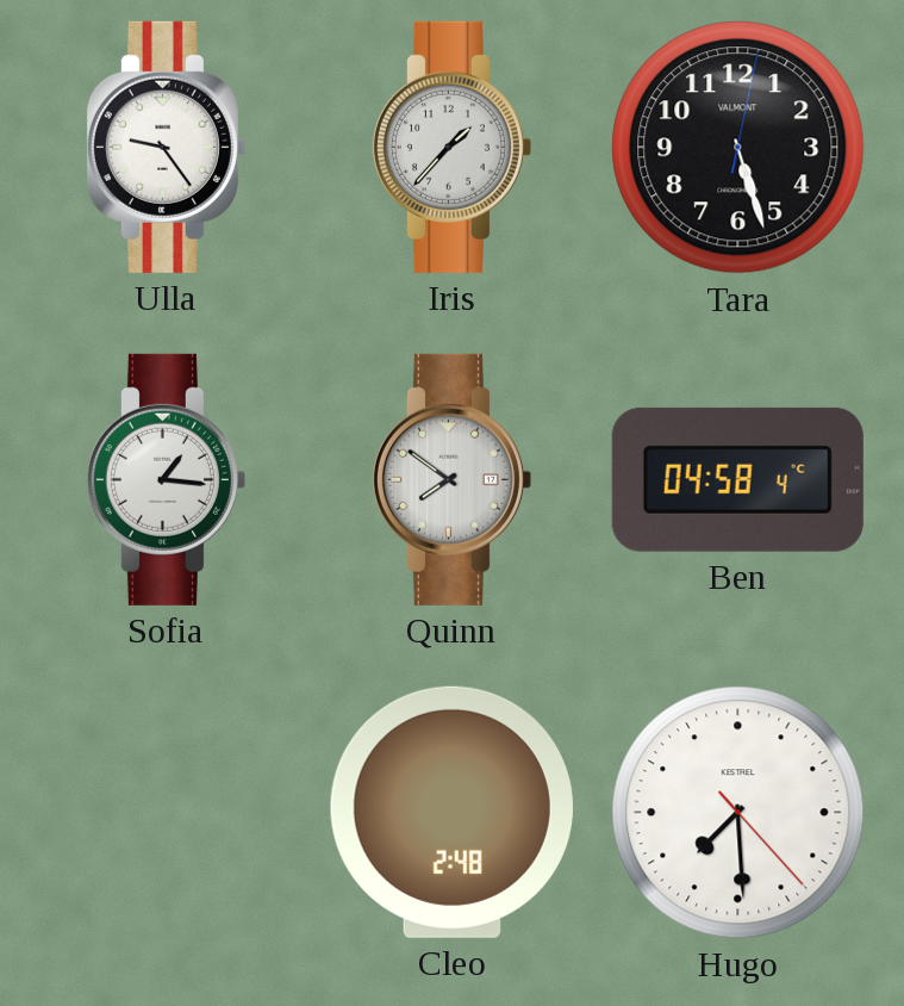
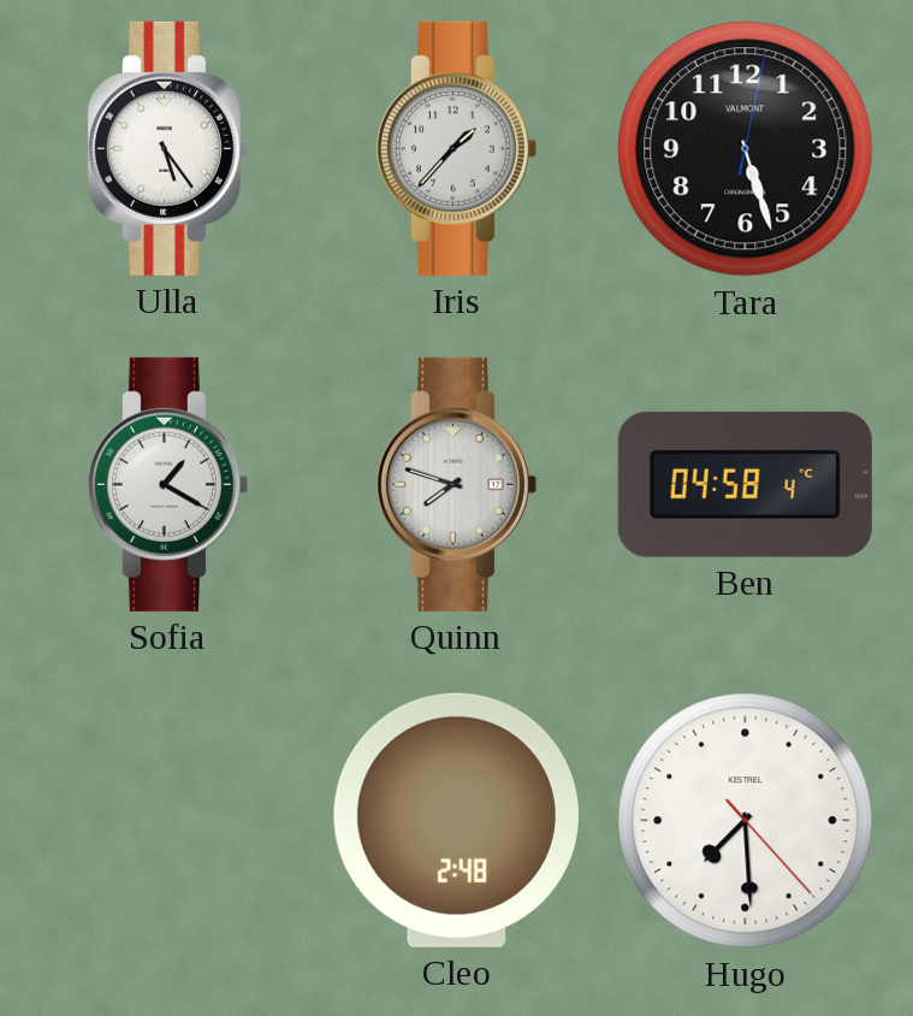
Ulla: 9:24 -> 5:24
Sofia: 1:16 -> 1:20
Quinn: 7:51 -> 7:48
